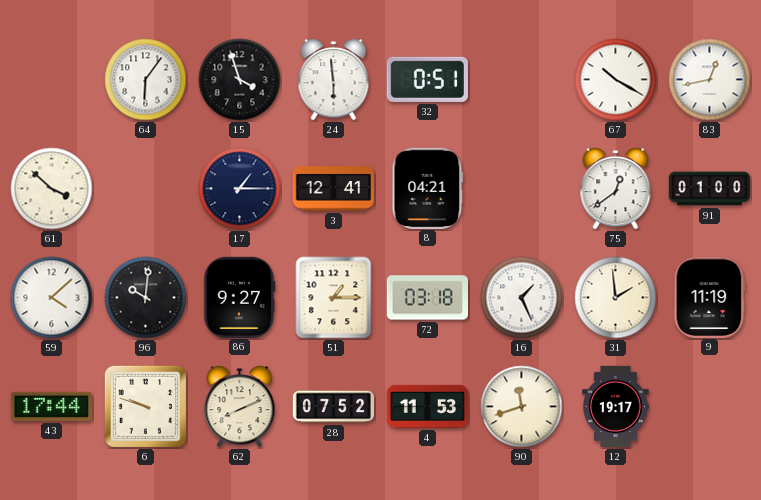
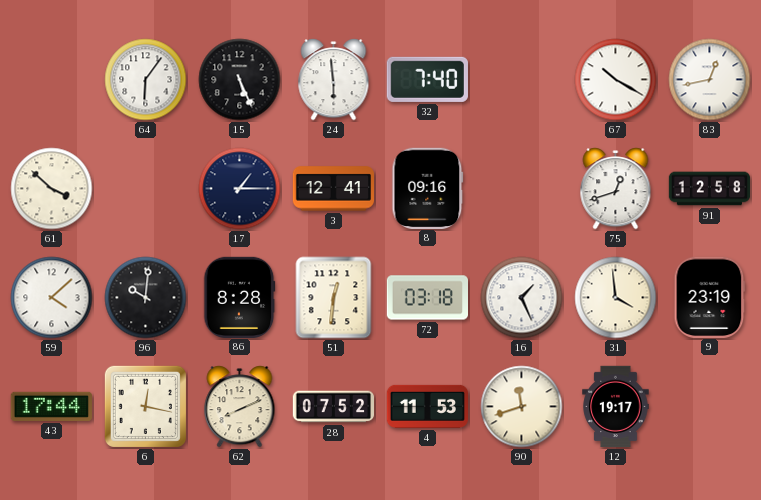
15: 3:57 -> 5:26
32: 0:51 -> 7:40
8: 04:21 -> 09:16
75: 12:39 -> 12:42
91: 01:00 -> 12:58
86: 9:27 -> 8:28
51: 1:15 -> 12:31
31: 1:59 -> 3:59
9: 11:19 -> 23:19
6: 9:48 -> 12:17
